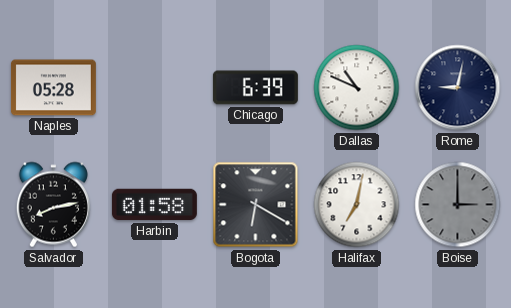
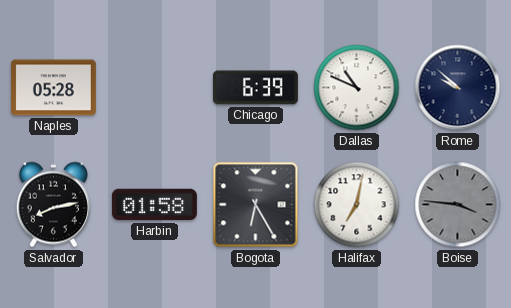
Rome: 9:02 -> 9:52
Bogota: 6:20 -> 6:25
Boise: 3:00 -> 3:46
